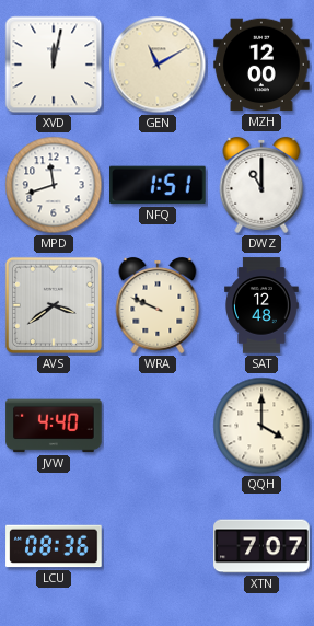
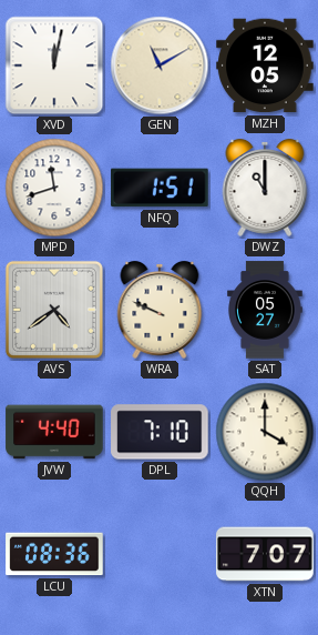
MZH: 12:00 -> 12:05
AVS: 3:39 -> 4:39
SAT: 12:48 -> 05:27
DPL: none -> 7:10
